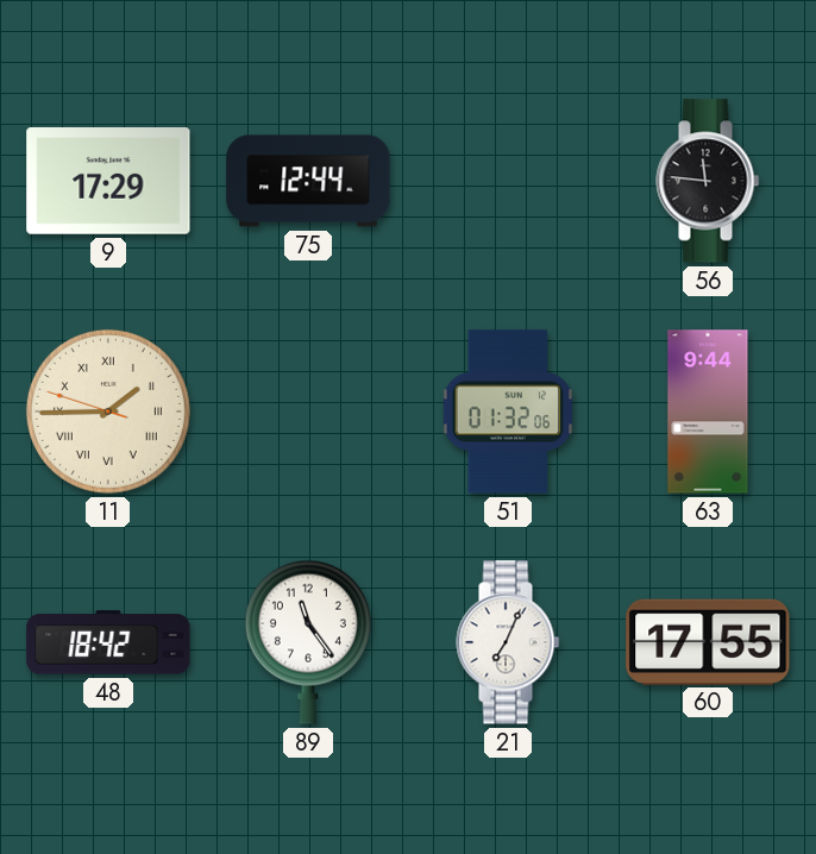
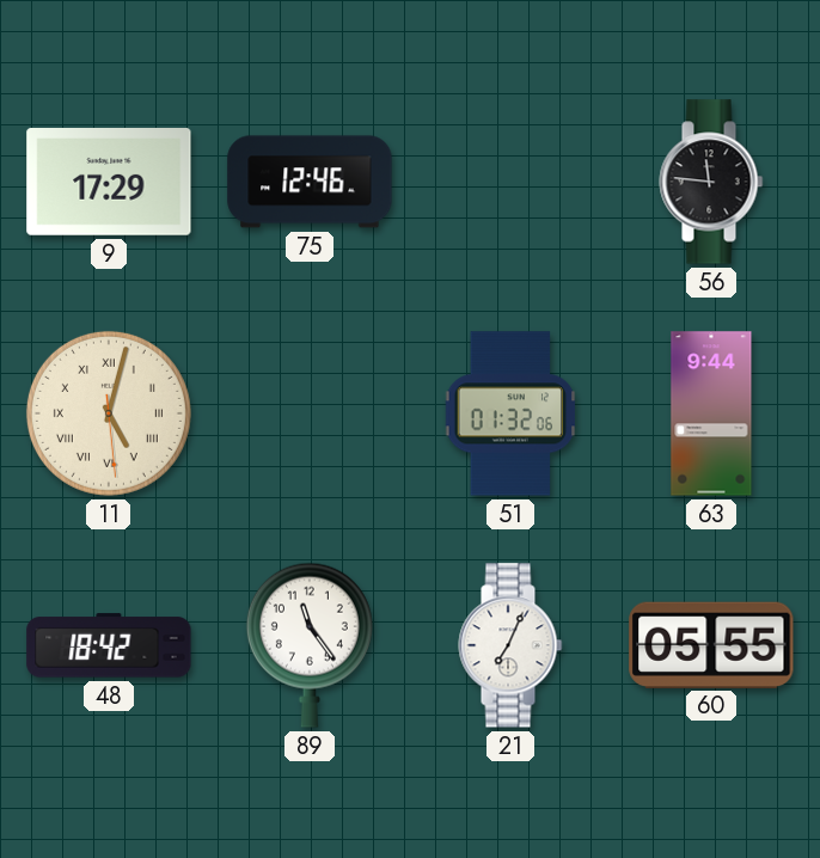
75: 12:44 -> 12:46
11: 1:44 -> 5:02
60: 17:55 -> 05:55
